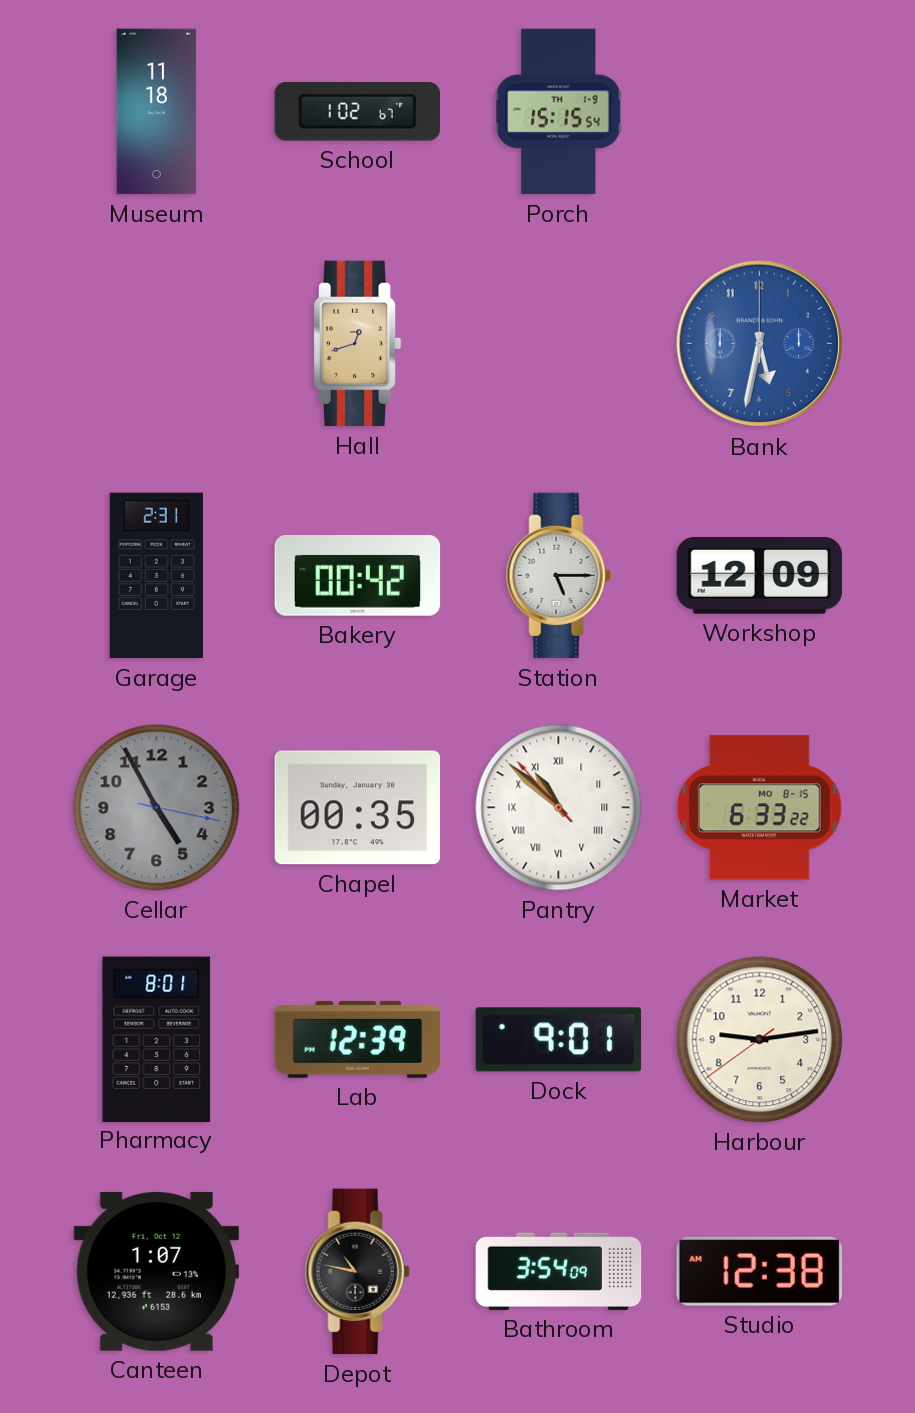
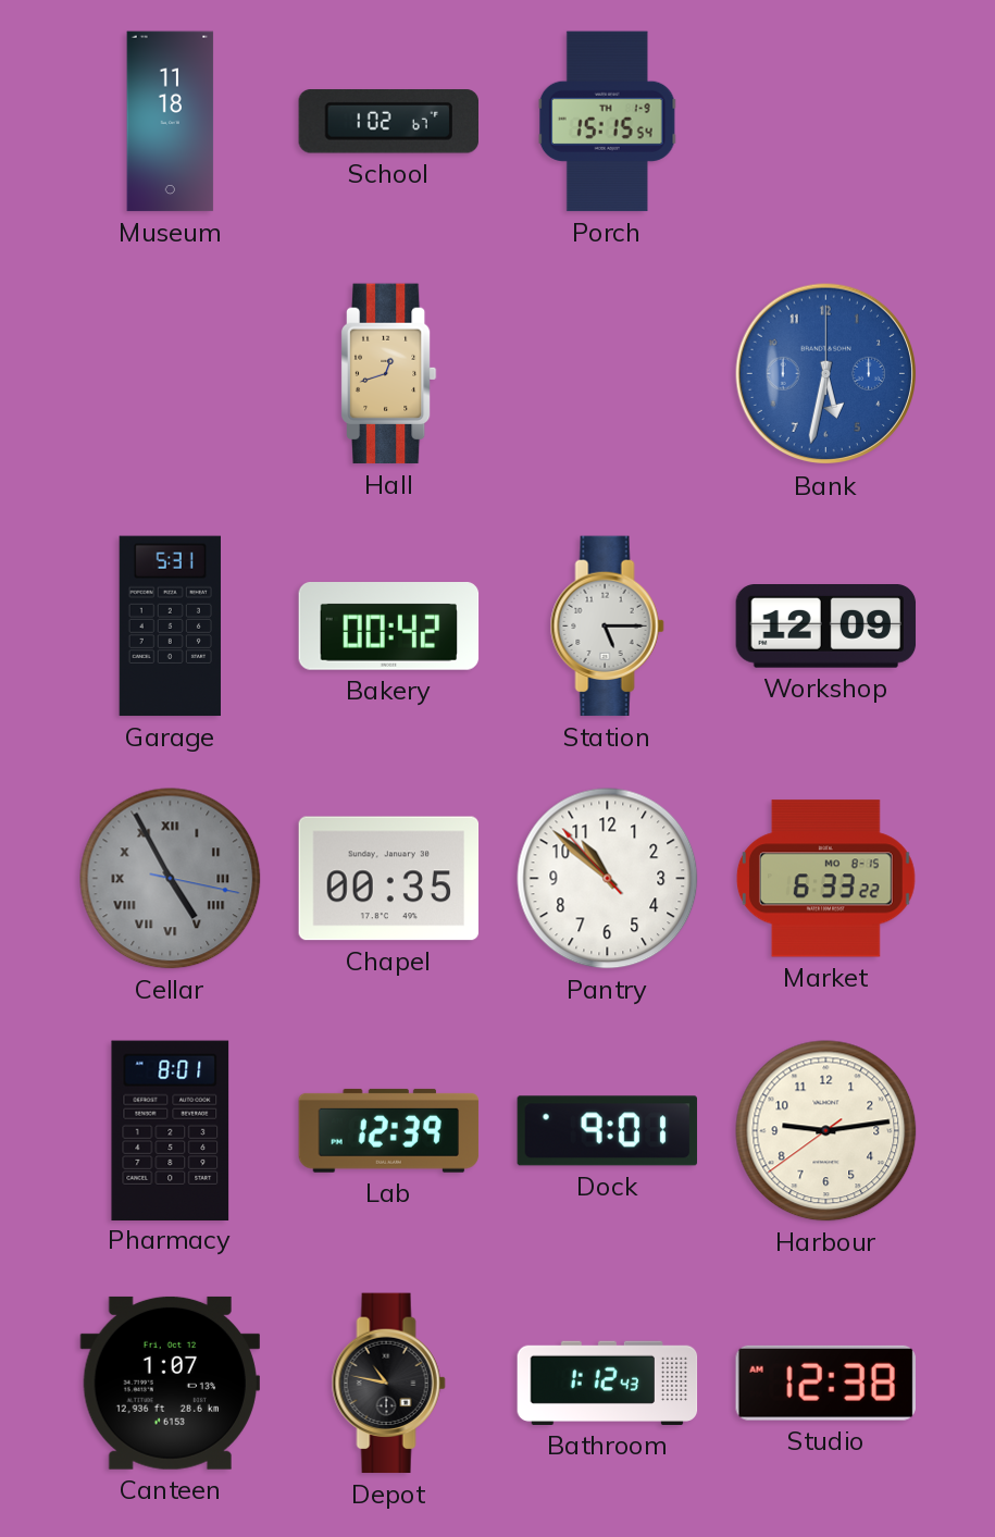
Garage: 2:31 -> 5:31
Cellar numerals: Arabic -> Roman
Pantry numerals: Roman -> Arabic
Bathroom: 3:54 -> 1:12
